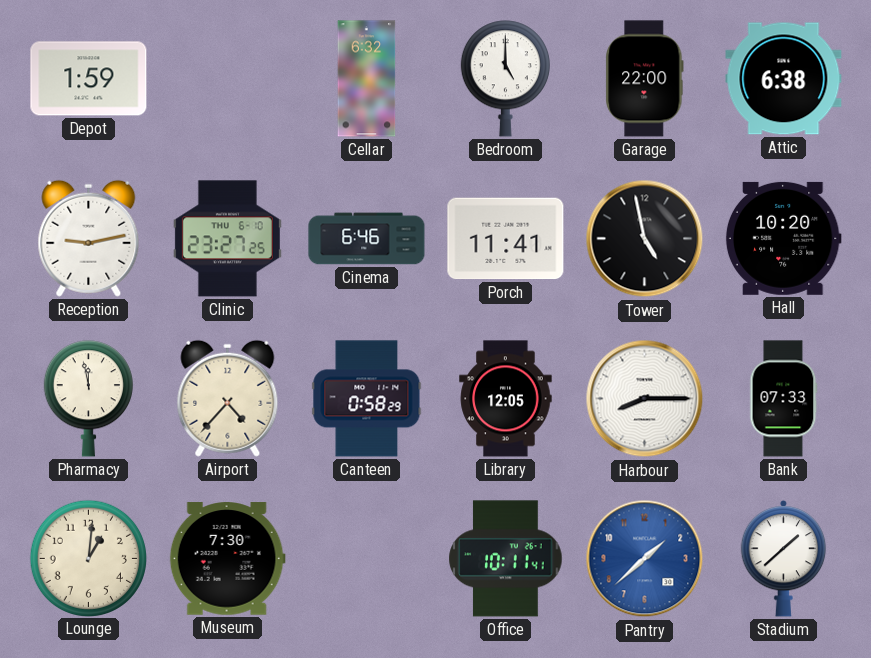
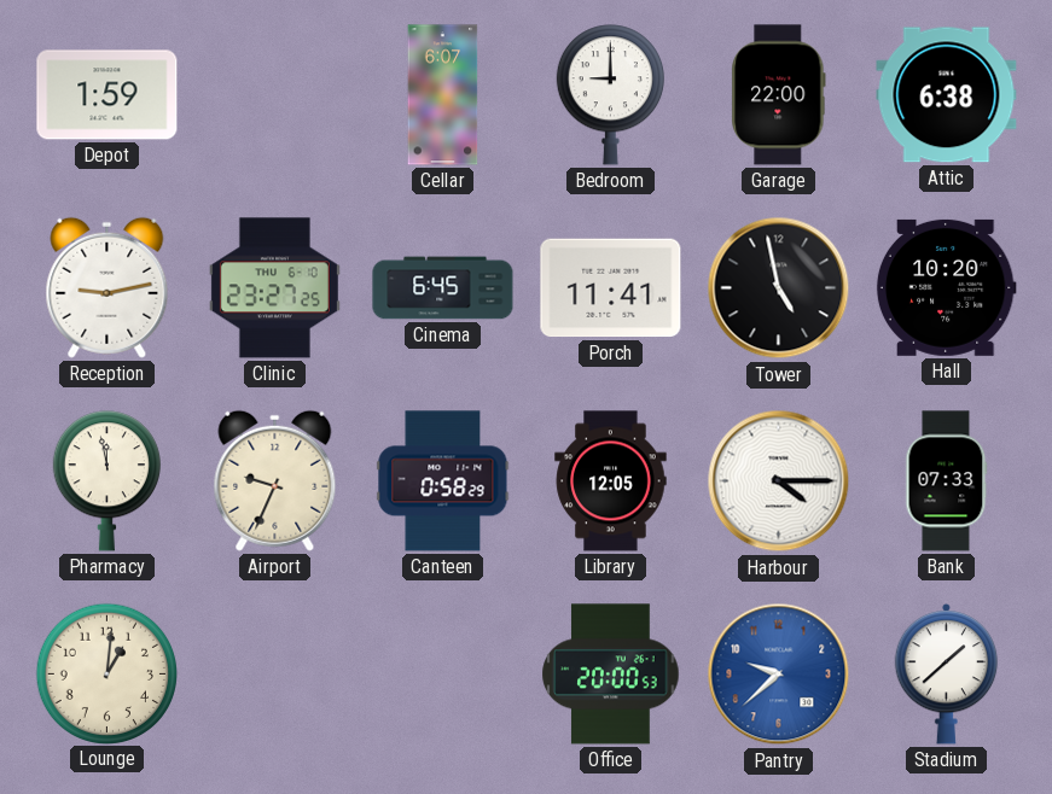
Cellar: 6:32 -> 6:07
Bedroom: 5:00 -> 9:00
Cinema: 6:46 -> 6:45
Airport: 4:37 -> 9:34
Harbour: 8:15 -> 4:15
Museum: 7:30 -> none
Office: 10:11 -> 20:00
Pantry: 1:38 -> 9:38
